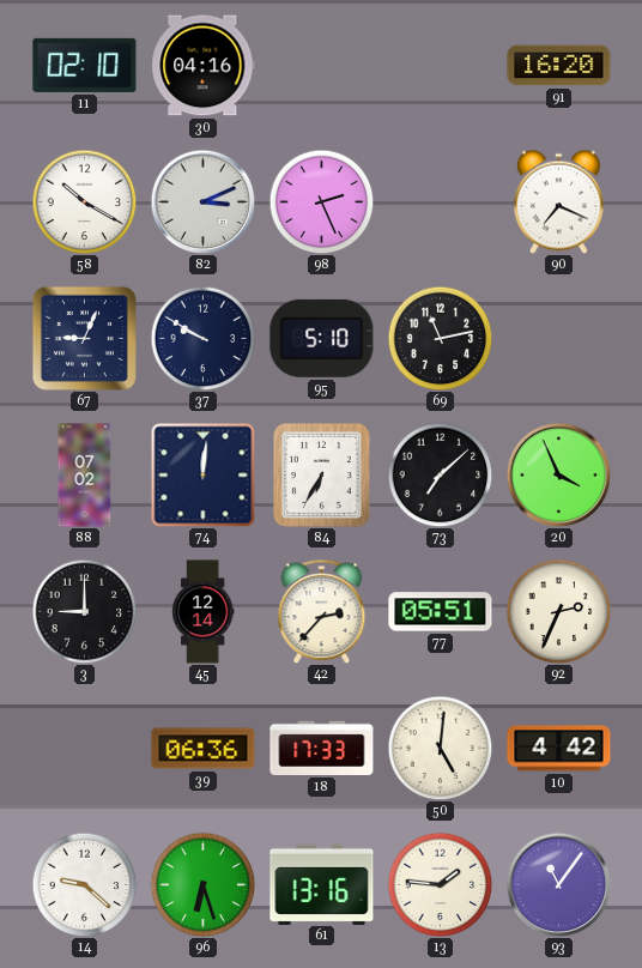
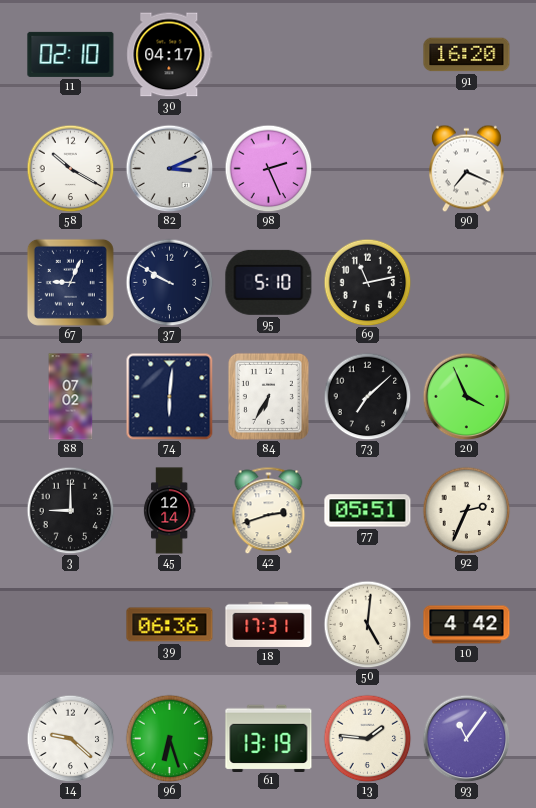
30: 04:16 -> 04:17
74: 12:01 -> 6:01
42: 2:37 -> 2:42
18: 17:33 -> 17:31
61: 13:16 -> 13:19
